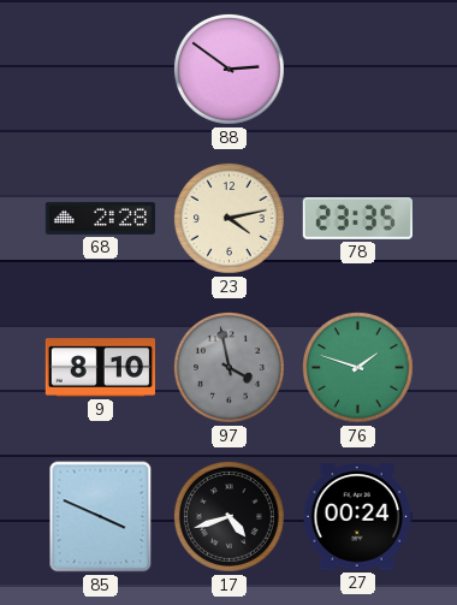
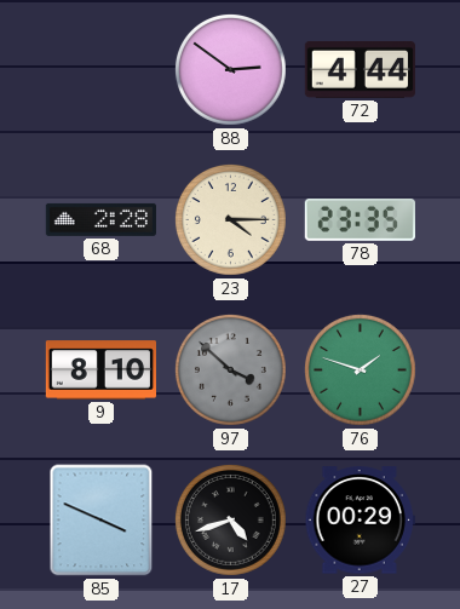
72: none -> 4:44
23: 4:13 -> 4:15
97: 3:58 -> 3:52
27: 00:24 -> 00:29
